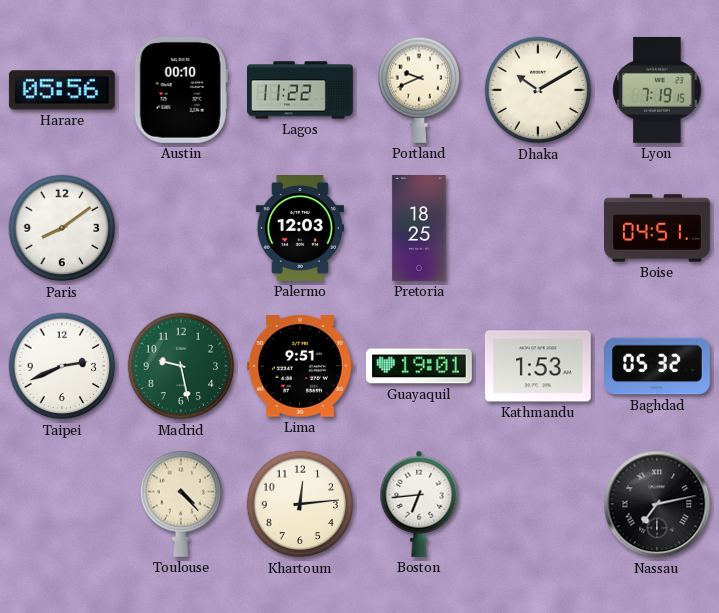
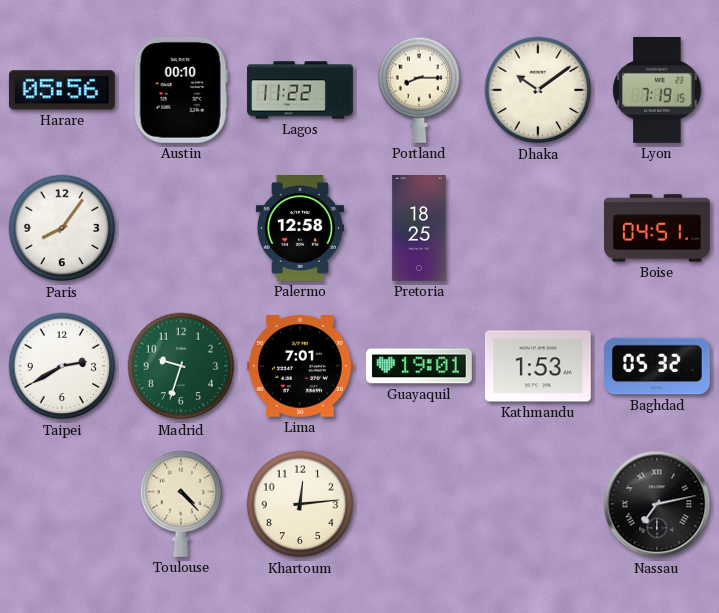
Portland: 9:41 -> 8:15
Dhaka: 10:10 -> 10:09
Paris: 8:09 -> 8:06
Palermo: 12:03 -> 12:58
Taipei: 2:41 -> 2:40
Madrid: 9:28 -> 9:33
Lima: 9:51 -> 7:01
Boston: 6:44 -> none
